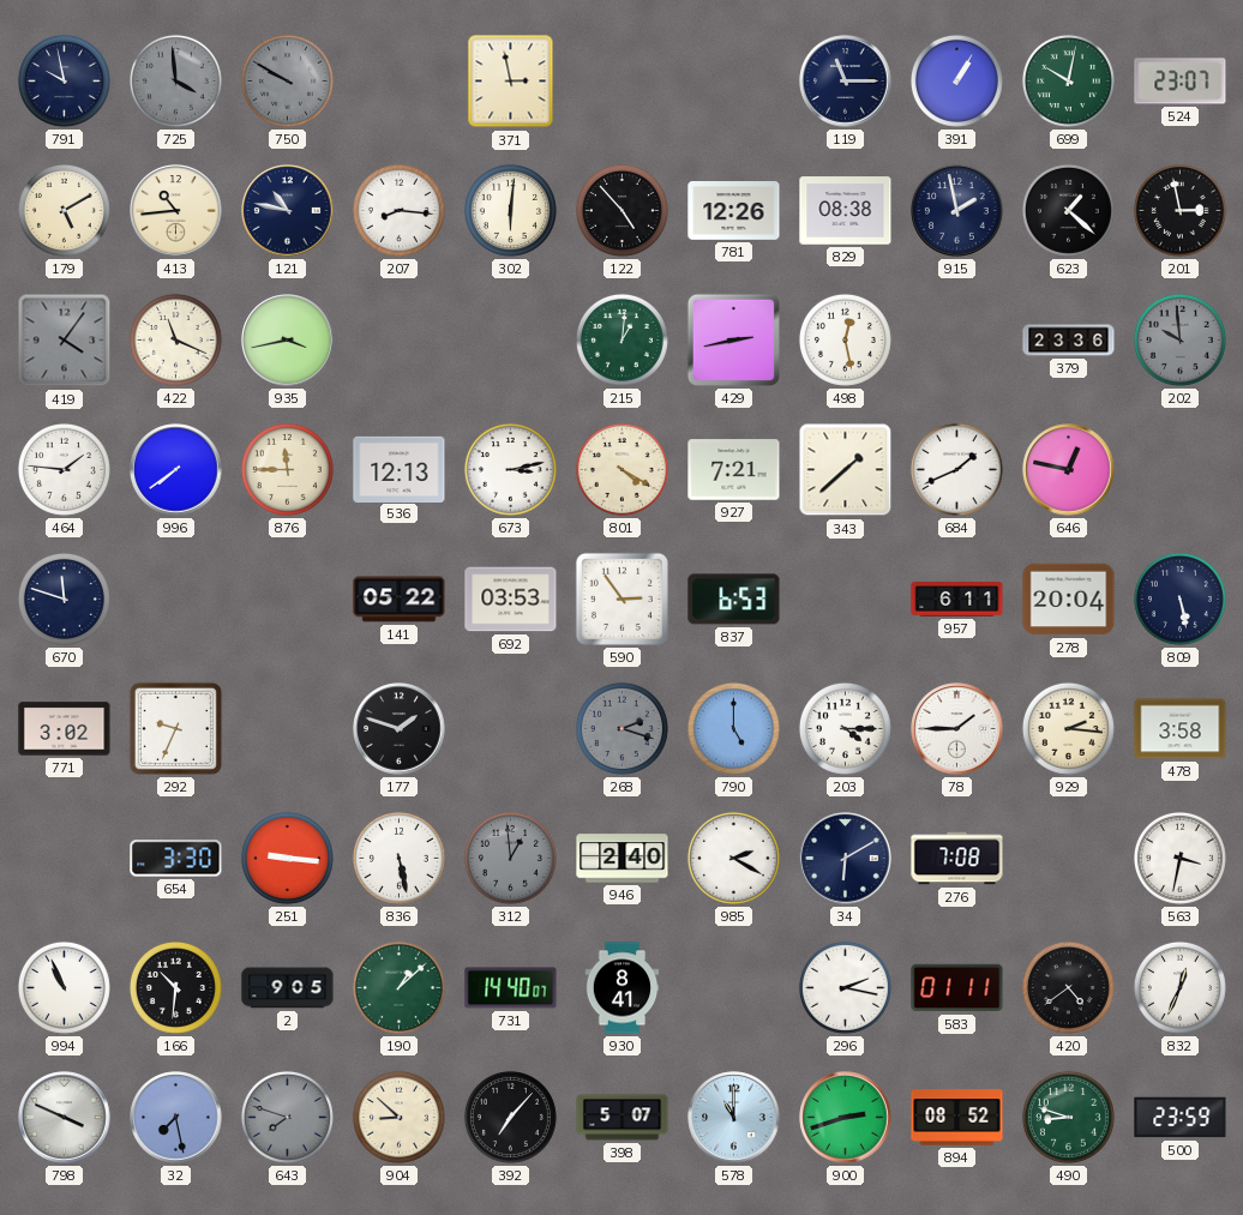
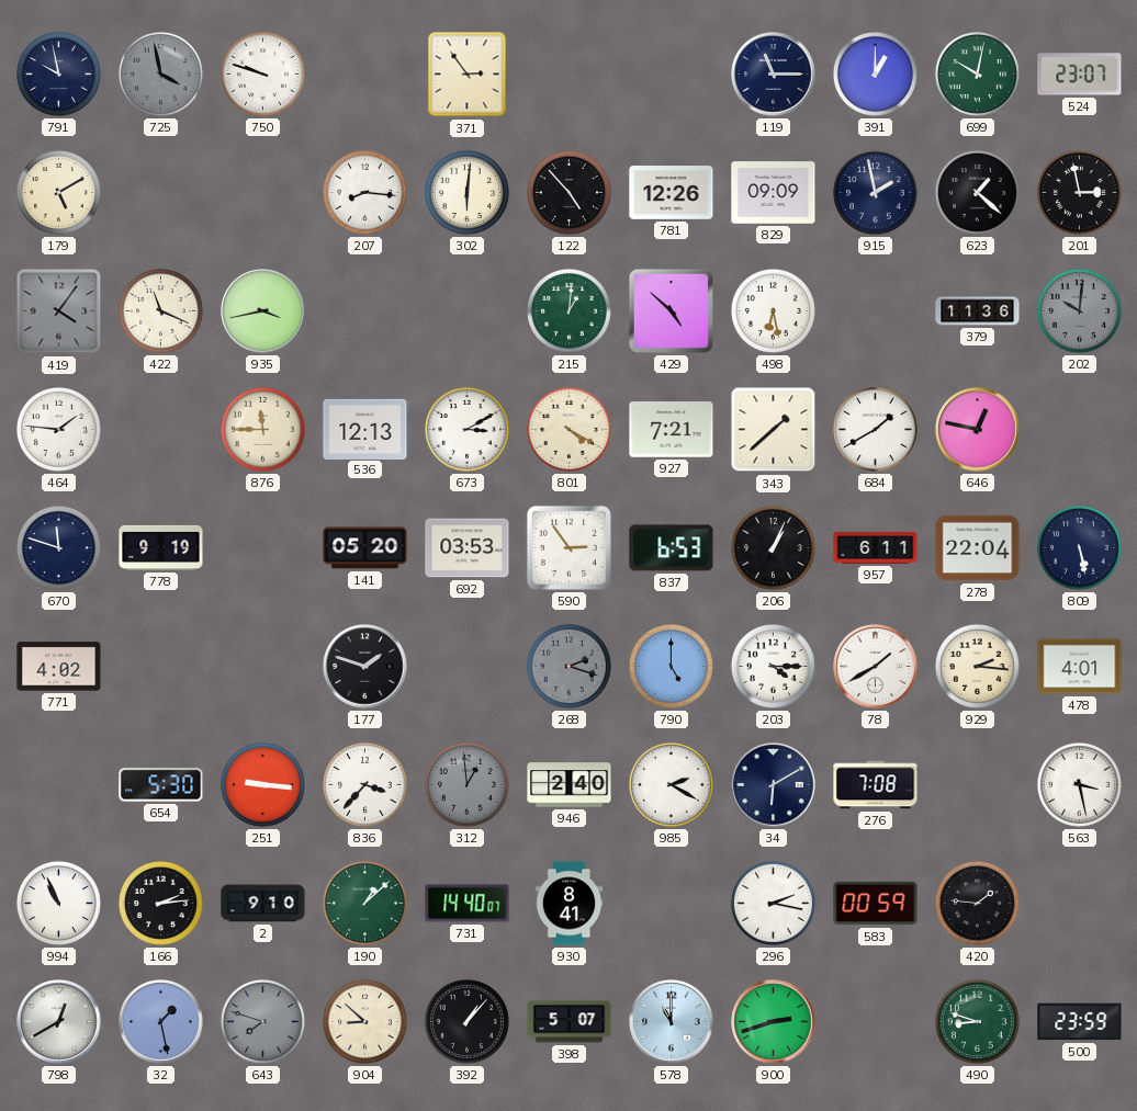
725: 3:59 -> 3:58
750: 9:50 -> 9:48
750 dial: grey -> white
371: 2:58 -> 2:54
391: 1:05 -> 1:00
413: 10:44 -> none
121: 10:47 -> none
829: 08:38 -> 09:09
429: 2:43 -> 4:52
498: 12:28 -> 6:28
379: 23:36 -> 11:36
202: 9:59 -> 10:01
996: 7:39 -> none
673: 3:13 -> 3:10
684: 1:41 -> 1:40
778: none -> 9:19
141: 05:22 -> 05:20
206: none -> 1:04
278: 20:04 -> 22:04
771: 3:02 -> 4:02
292: 9:34 -> none
78: 1:45 -> 1:40
478: 3:58 -> 4:01
654: 3:30 -> 5:30
836: 5:28 -> 3:37
563: 3:32 -> 3:28
166: 10:31 -> 2:14
2: 9:05 -> 9:10
583: 01:11 -> 00:59
420: 4:39 -> 1:46
832: 12:34 -> none
798: 3:49 -> 12:40
32: 7:28 -> 1:28
392: 7:07 -> 1:07
894: 08:52 -> none
